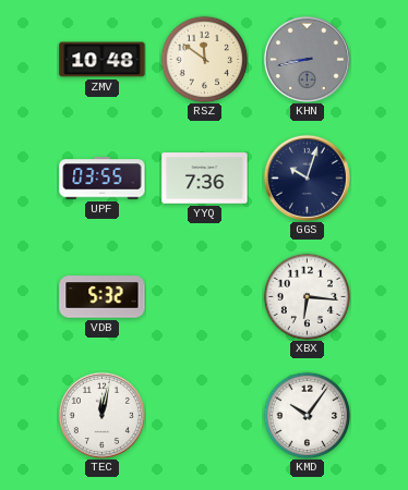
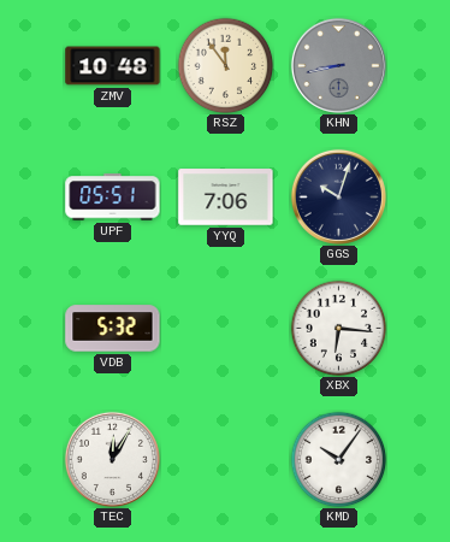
RSZ: 11:51 -> 11:54
UPF: 03:55 -> 05:51
YYQ: 7:36 -> 7:06
TEC: 12:02 -> 12:05
